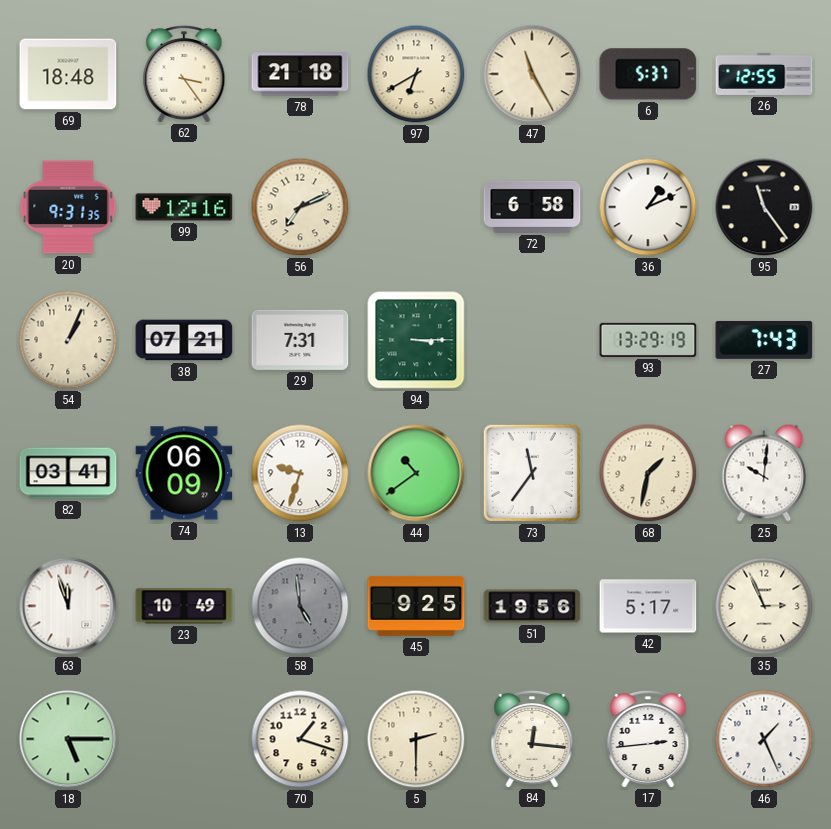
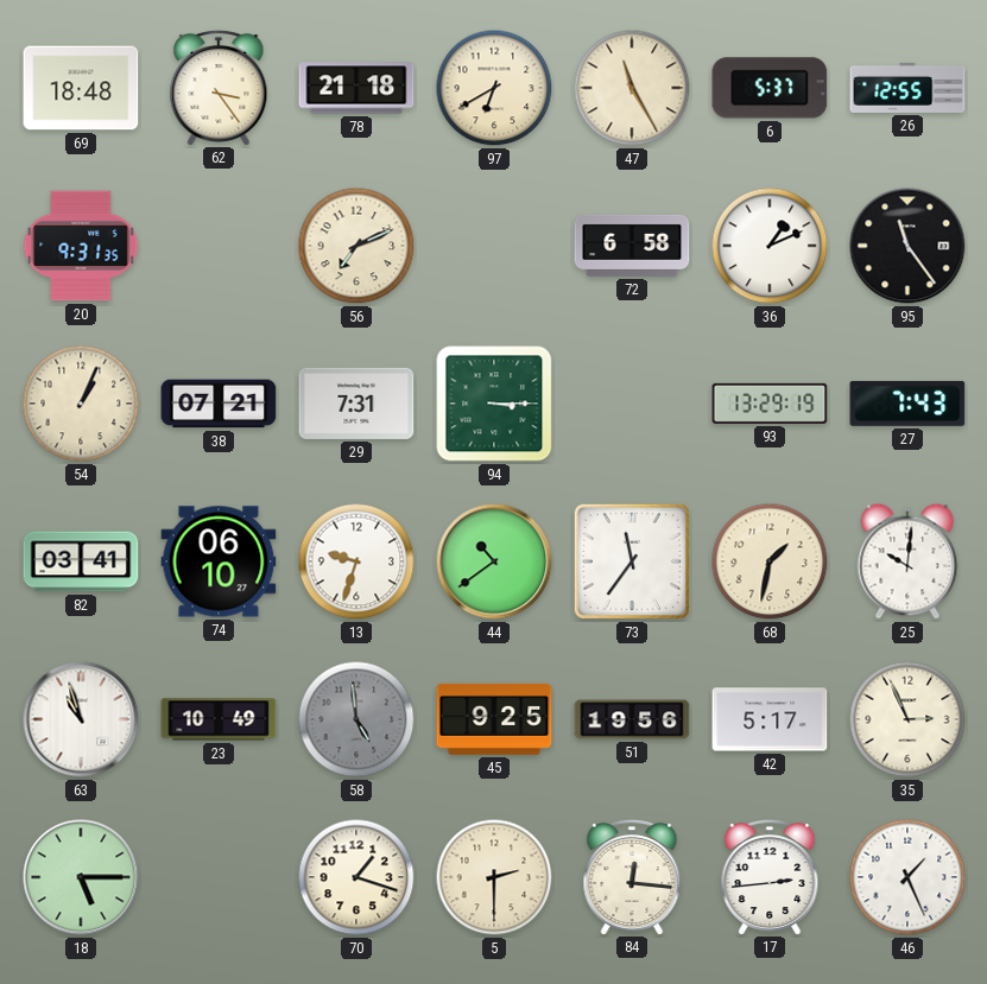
99: 12:16 -> none
74: 06:09 -> 06:10
63: 11:57 -> 10:57
